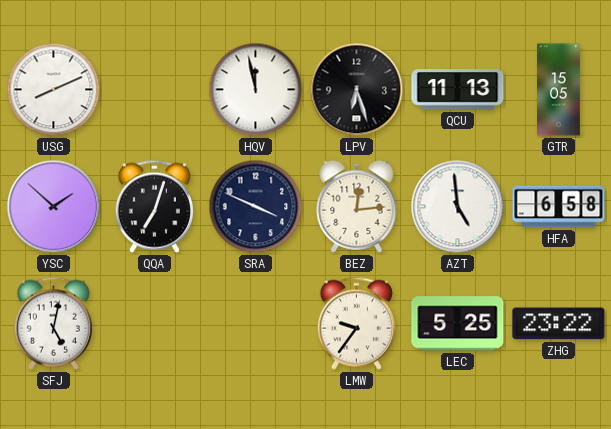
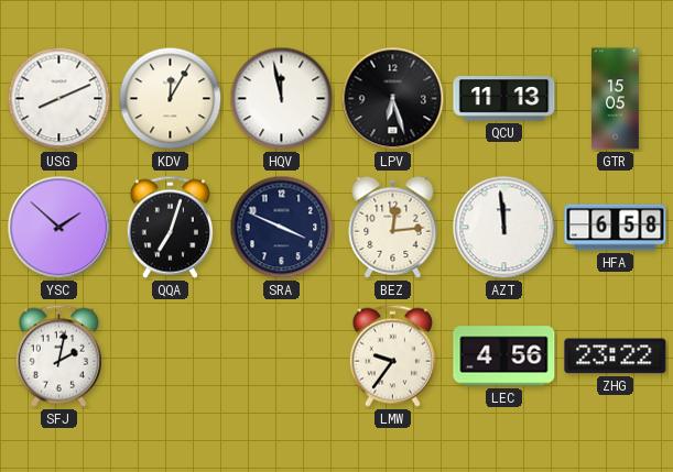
KDV: none -> 12:05
AZT: 4:59 -> 11:59
SFJ: 5:02 -> 2:02
LEC: 5:25 -> 4:56
